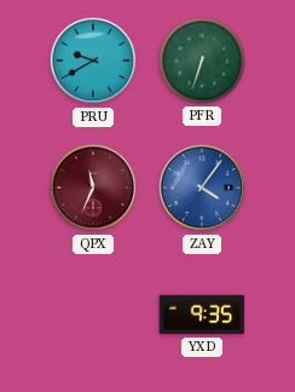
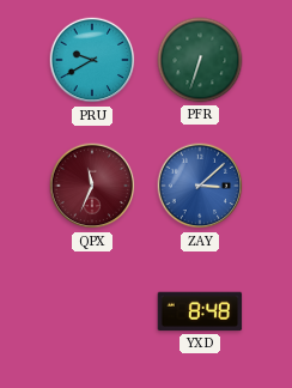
ZAY: 4:06 -> 3:08
YXD: 9:35 -> 8:48
